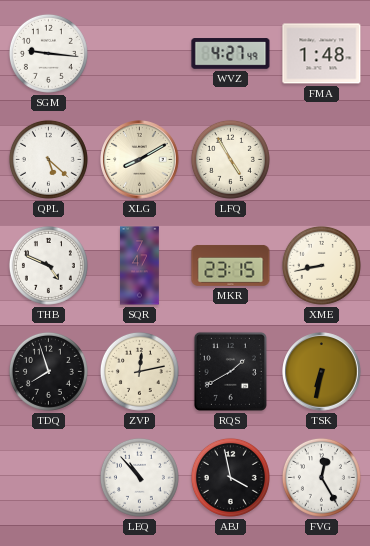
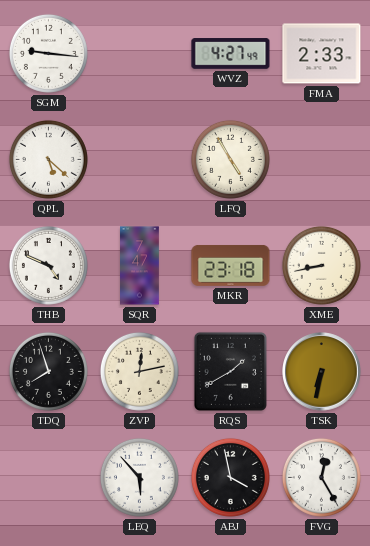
FMA: 1:48 -> 2:33
XLG: 8:10 -> none
MKR: 23:15 -> 23:18
LEQ: 10:53 -> 5:53
